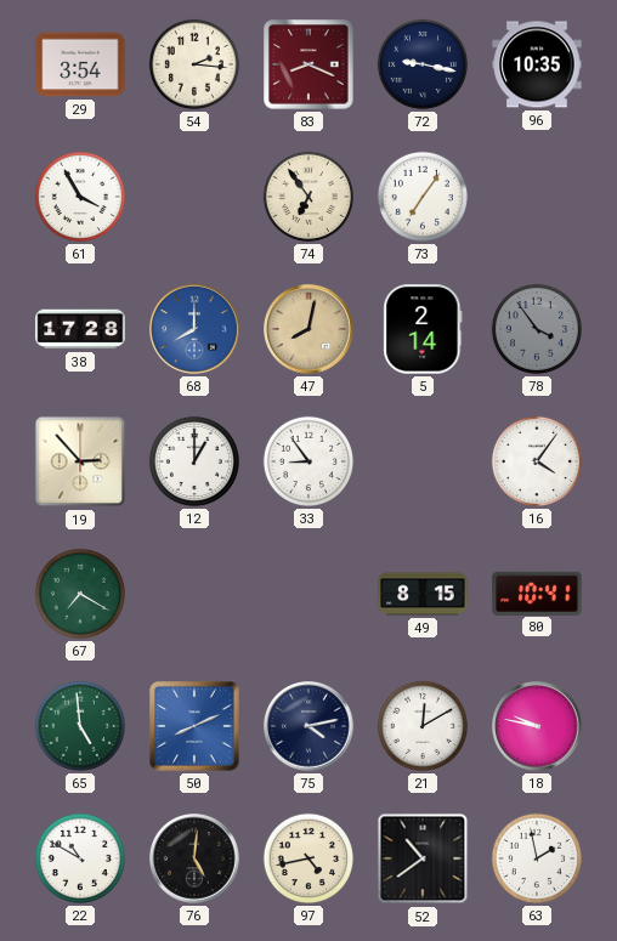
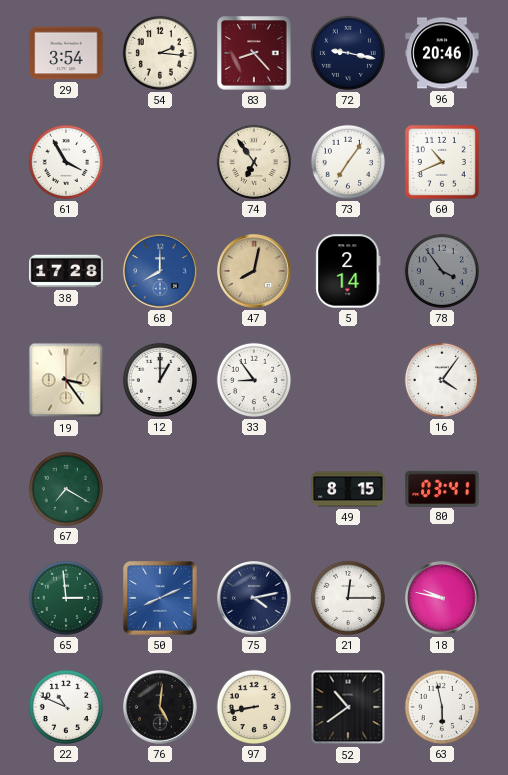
83: 8:19 -> 8:23
96: 10:35 -> 20:46
60: none -> 10:41
19: 2:53 -> 3:24
80: 10:41 -> 03:41
65: 4:59 -> 2:59
21: 12:10 -> 12:15
22: 10:50 -> 10:49
97: 4:43 -> 8:43
63: 1:58 -> 5:58
